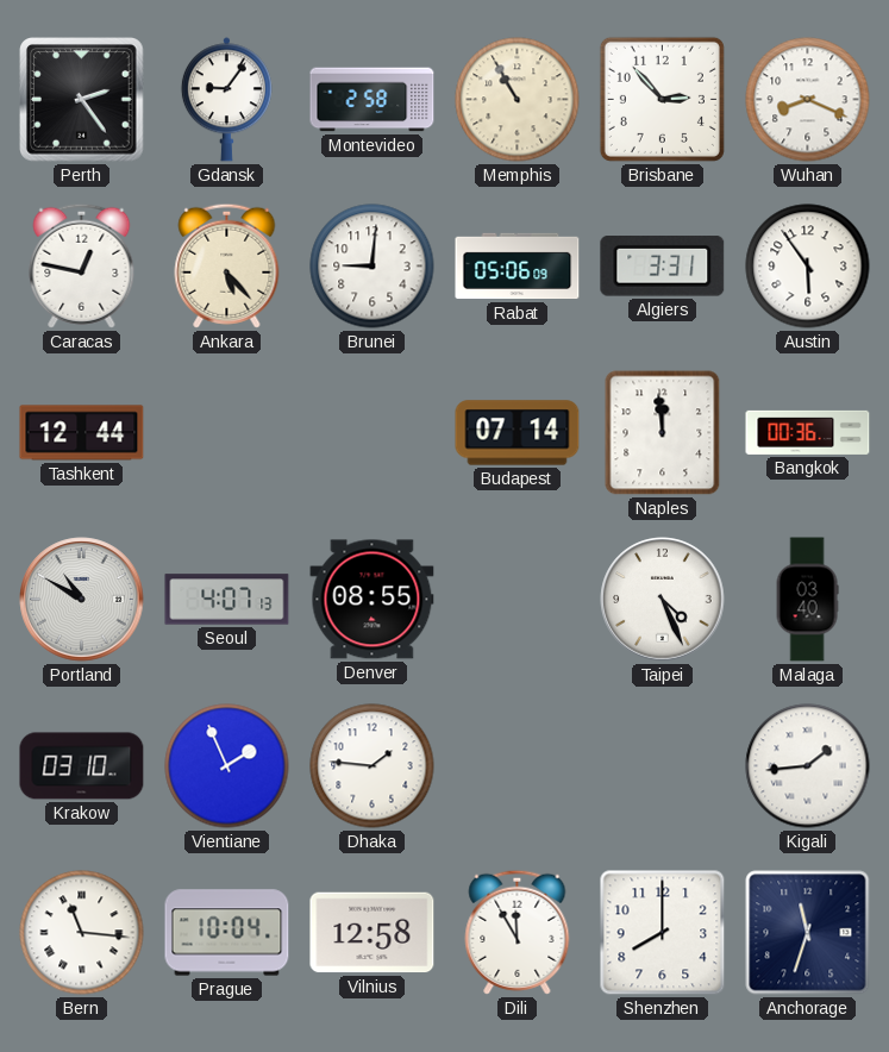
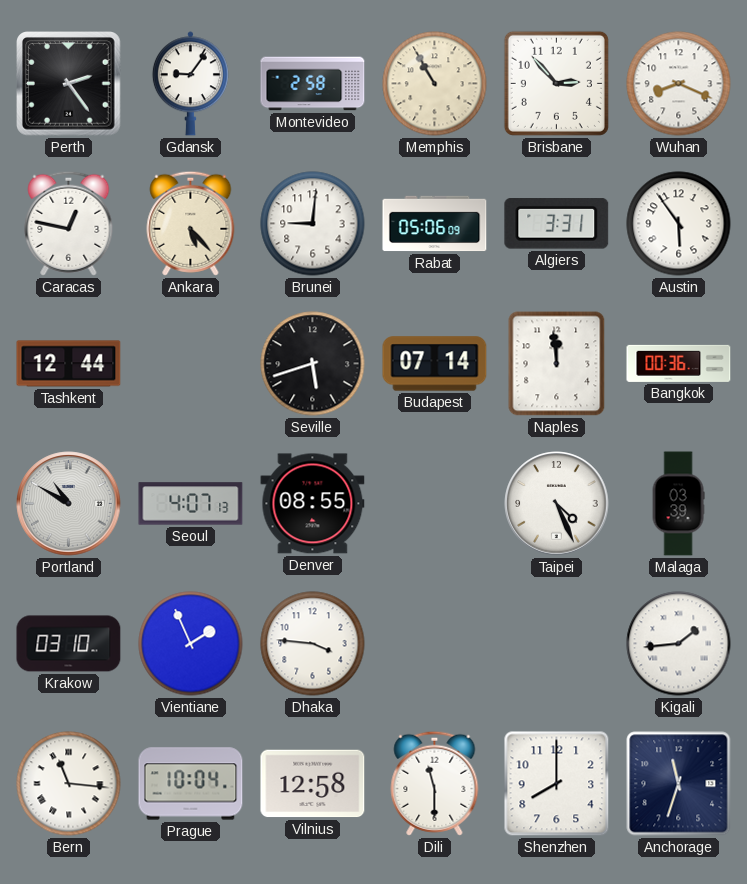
Seville: none -> 5:42
Malaga: 03:40 -> 03:39
Dhaka: 1:46 -> 3:46
Dili: 11:55 -> 11:30
